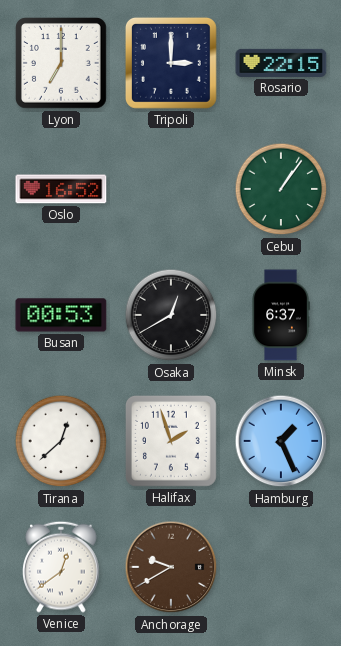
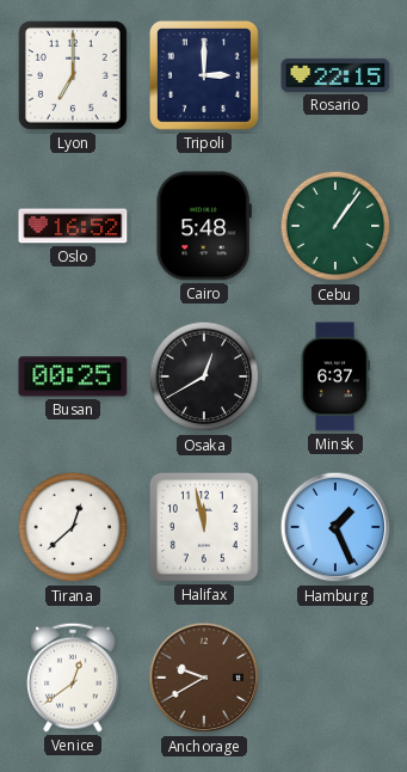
Cairo: none -> 5:48
Busan: 00:53 -> 00:25
Halifax: 1:57 -> 11:58
